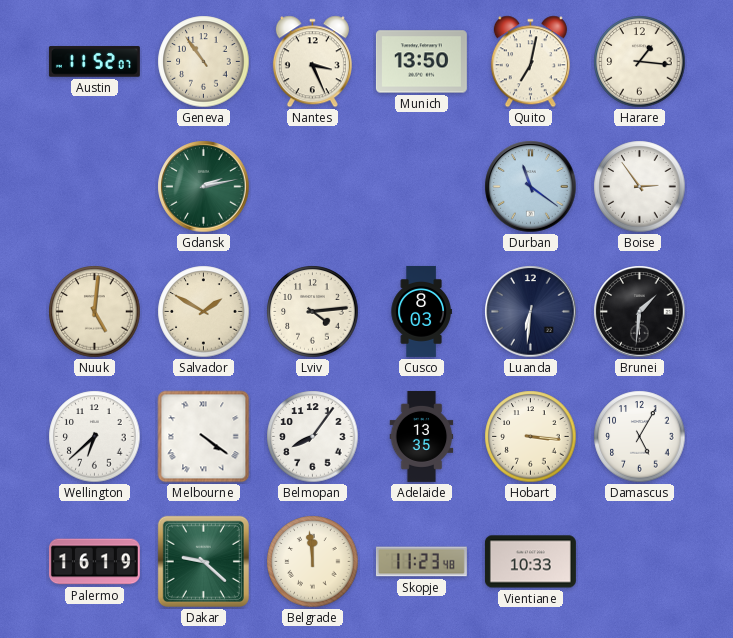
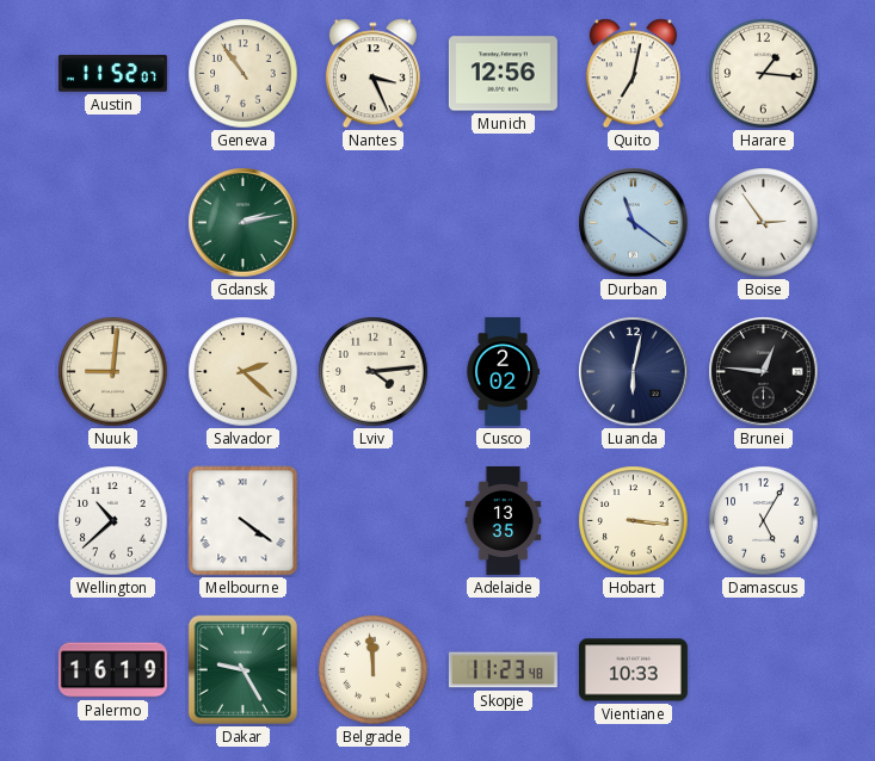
Munich: 13:50 -> 12:56
Nuuk: 5:01 -> 9:01
Salvador: 1:50 -> 2:22
Cusco: 8:03 -> 2:02
Luanda: 6:31 -> 6:02
Brunei: 1:31 -> 12:46
Wellington: 6:38 -> 10:38
Belmopan: 8:06 -> none
Dakar: 9:22 -> 9:25
